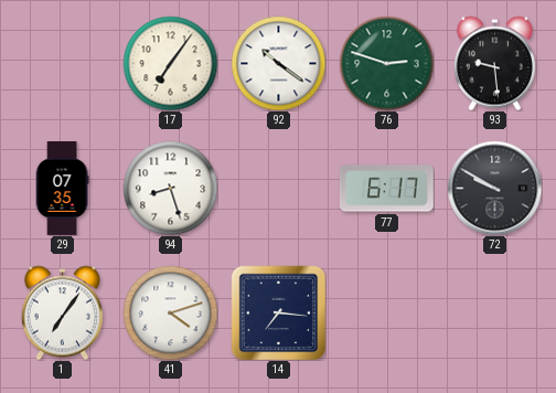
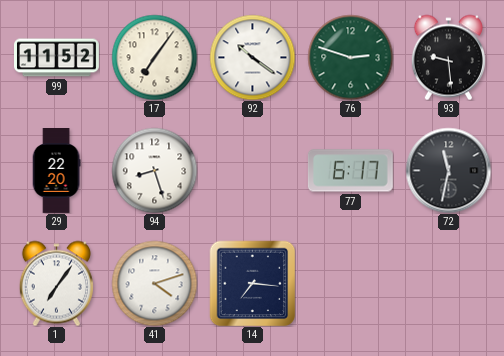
99: none -> 11:52
29: 07:35 -> 22:20
72: 9:50 -> 11:32
